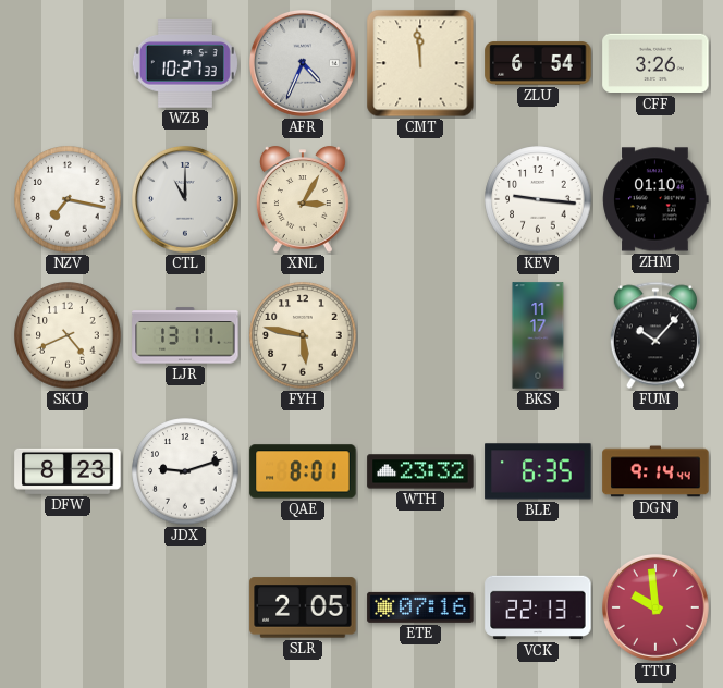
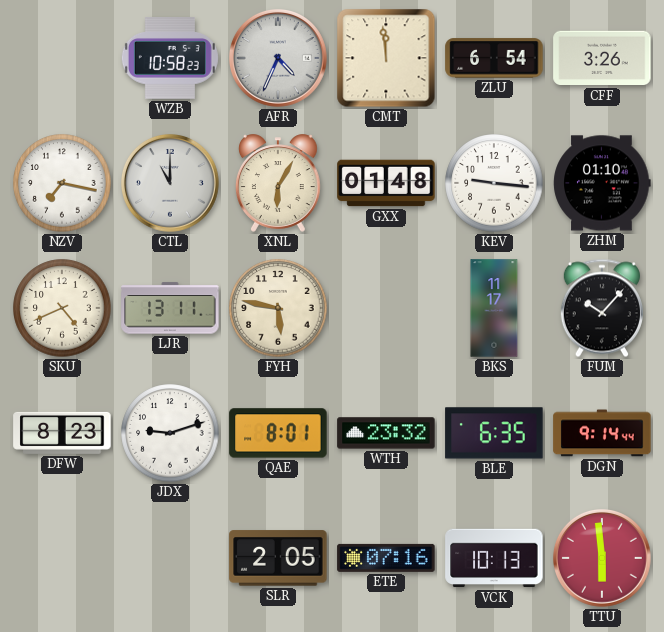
WZB: 10:27 -> 10:58
XNL: 3:05 -> 6:05
GXX: none -> 01:48
VCK: 22:13 -> 10:13
TTU: 9:59 -> 5:59
